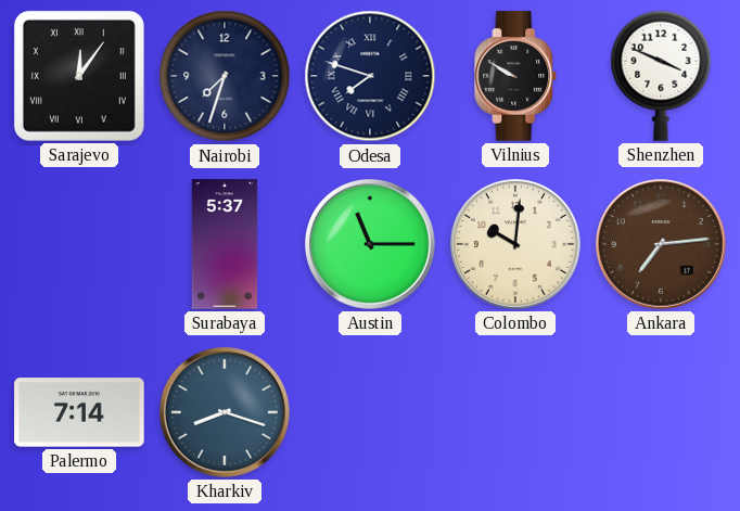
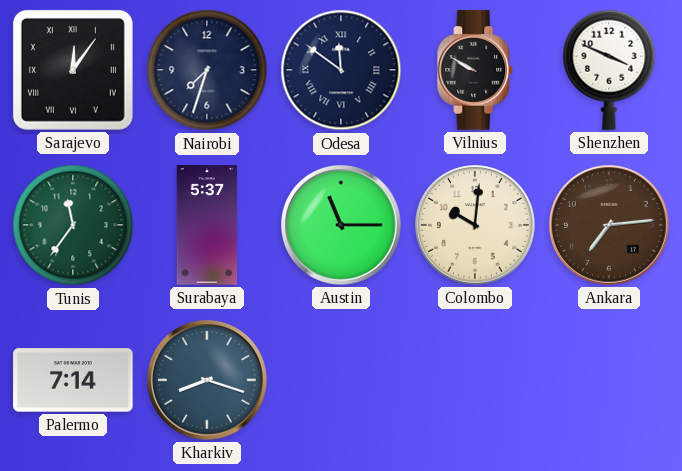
Odesa: 7:48 -> 11:51
Tunis: none -> 11:36
